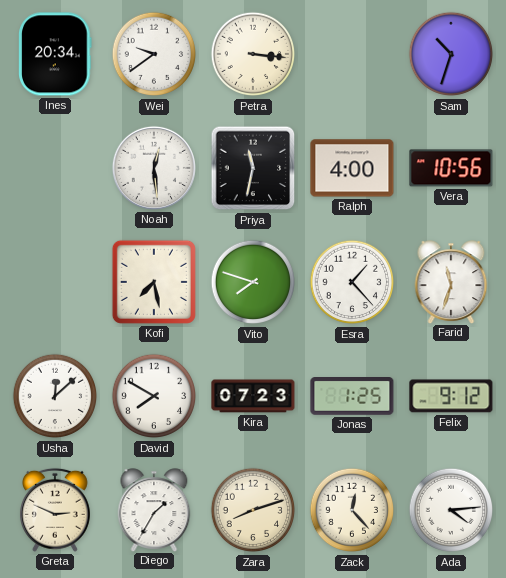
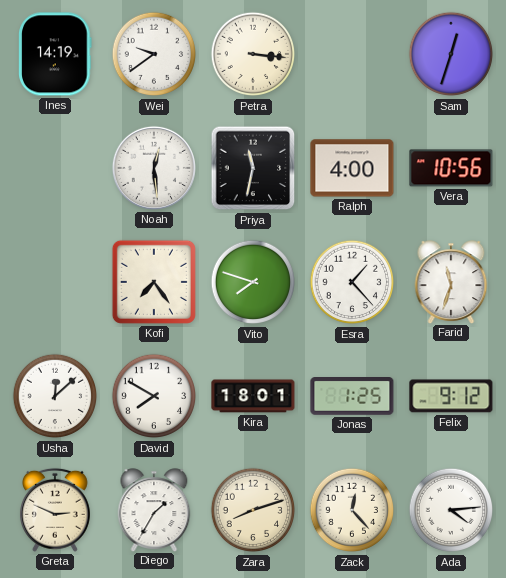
Ines: 20:34 -> 14:19
Sam: 10:33 -> 12:33
Kofi: 7:28 -> 7:24
Kira: 07:23 -> 18:01
